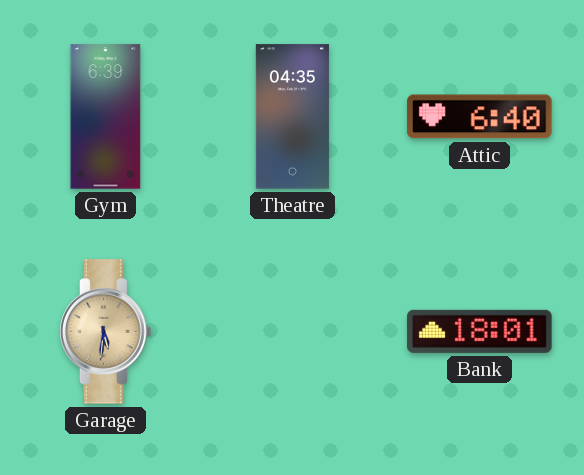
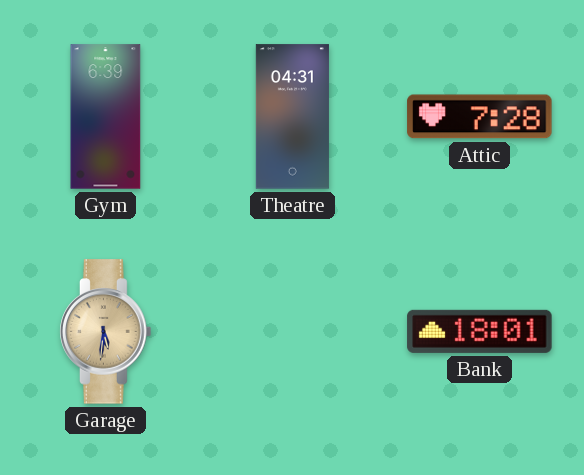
Theatre: 04:35 -> 04:31
Attic: 6:40 -> 7:28
